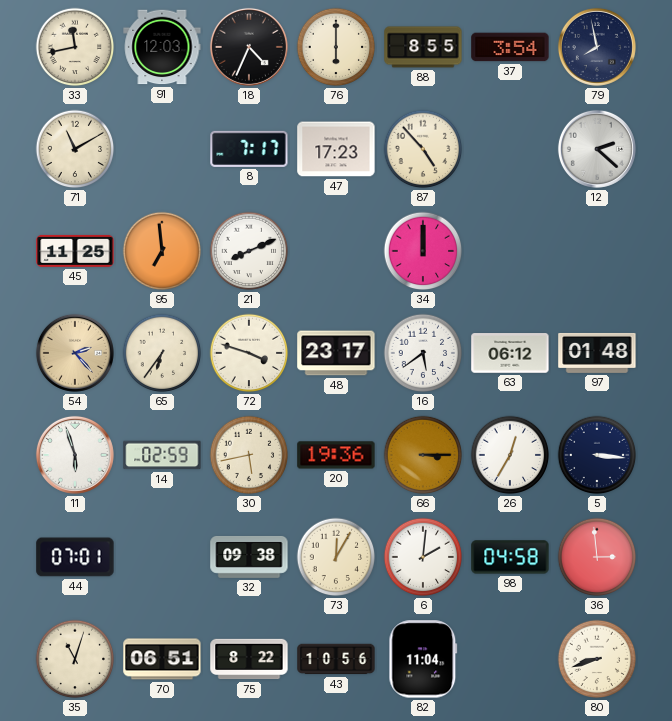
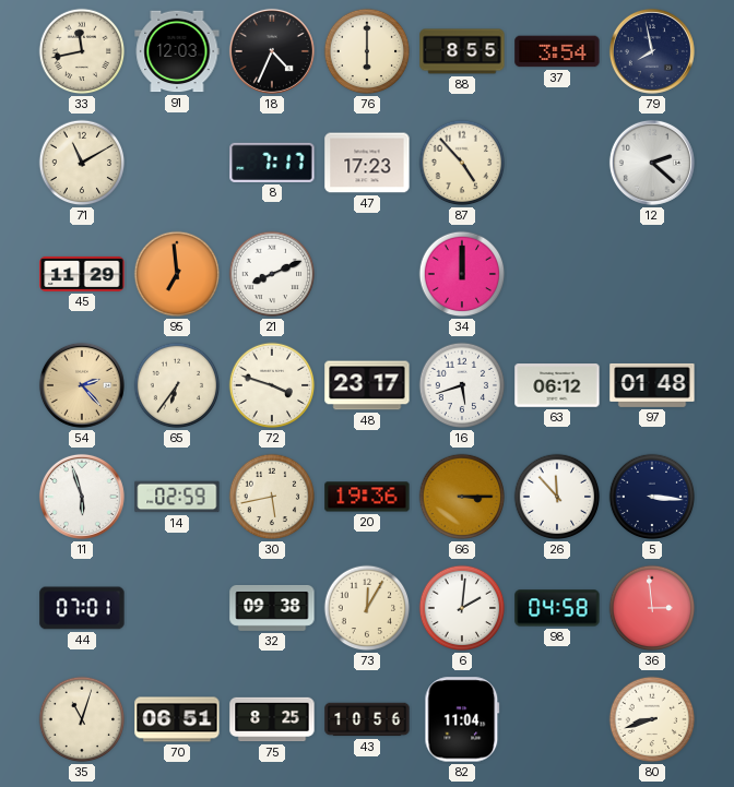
45: 11:25 -> 11:29
16: 5:39 -> 5:42
26: 12:35 -> 11:53
75: 8:22 -> 8:25
